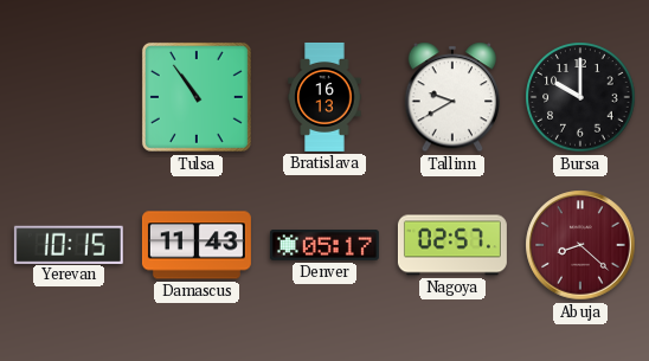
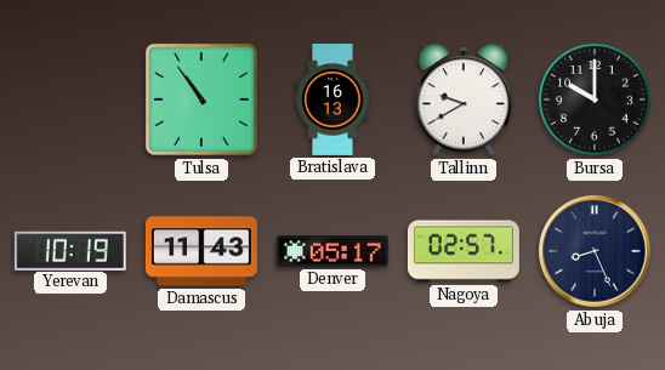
Yerevan: 10:15 -> 10:19
Abuja: 8:22 -> 8:26
Abuja dial: burgundy -> navy
